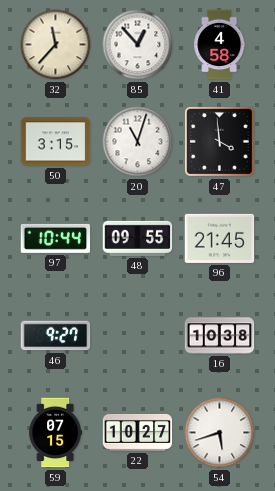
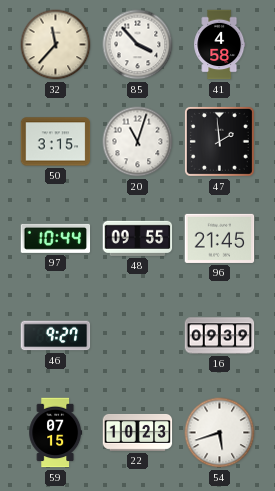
85: 12:53 -> 3:53
47: 3:59 -> 1:59
16: 10:38 -> 09:39
22: 10:27 -> 10:23
